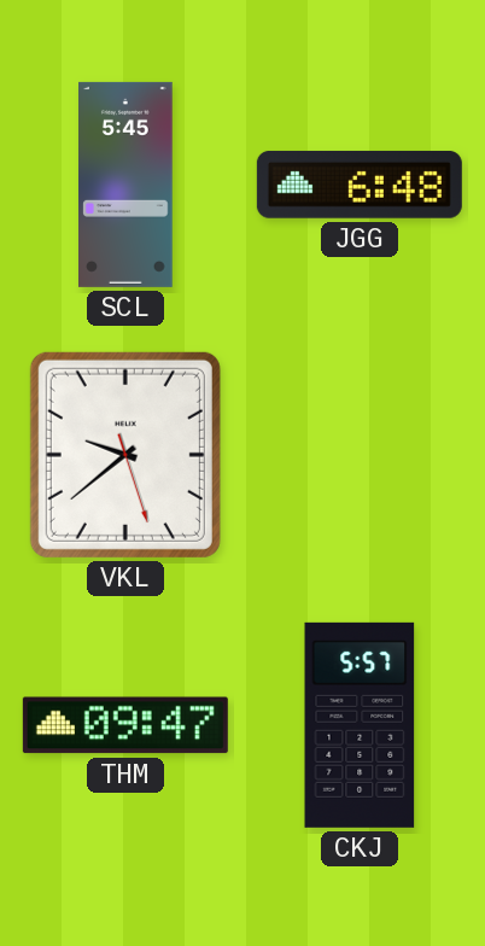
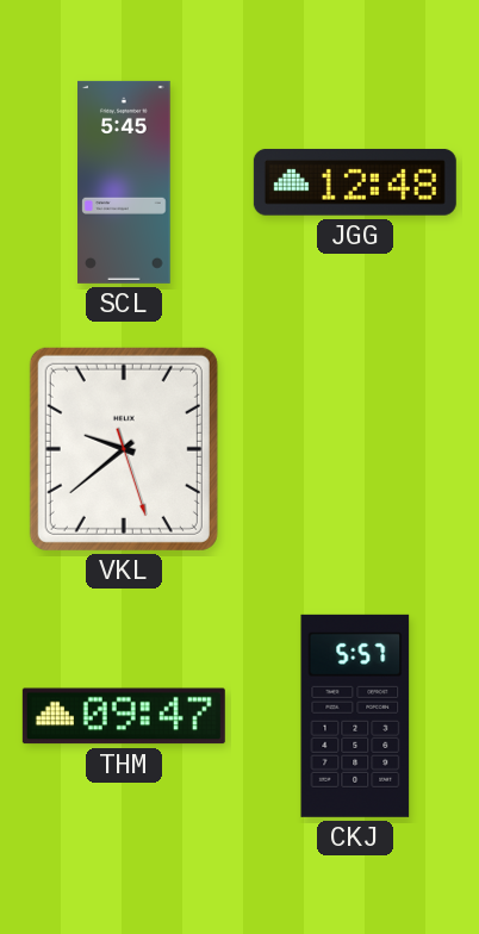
JGG: 6:48 -> 12:48
